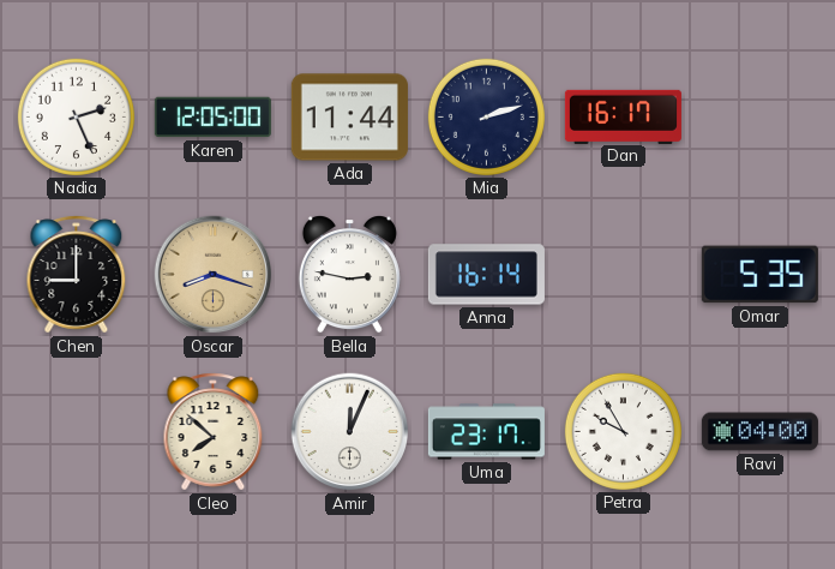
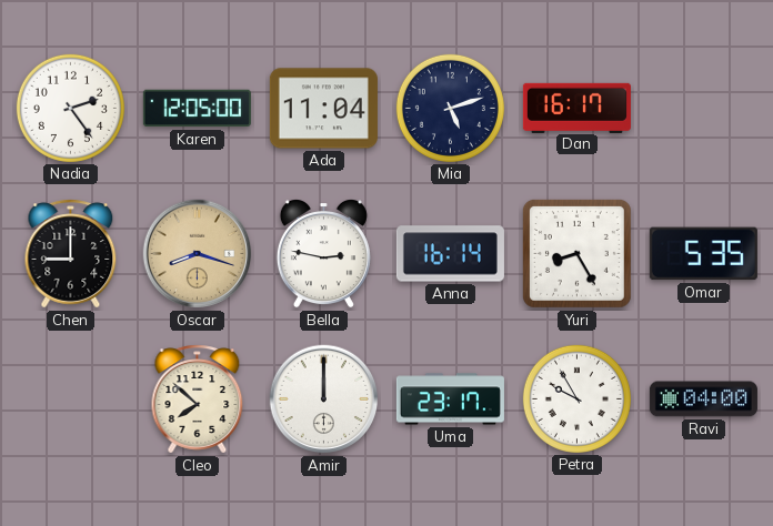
Nadia: 2:26 -> 2:24
Ada: 11:44 -> 11:04
Mia: 2:12 -> 5:12
Yuri: none -> 8:25
Amir: 12:04 -> 12:00
